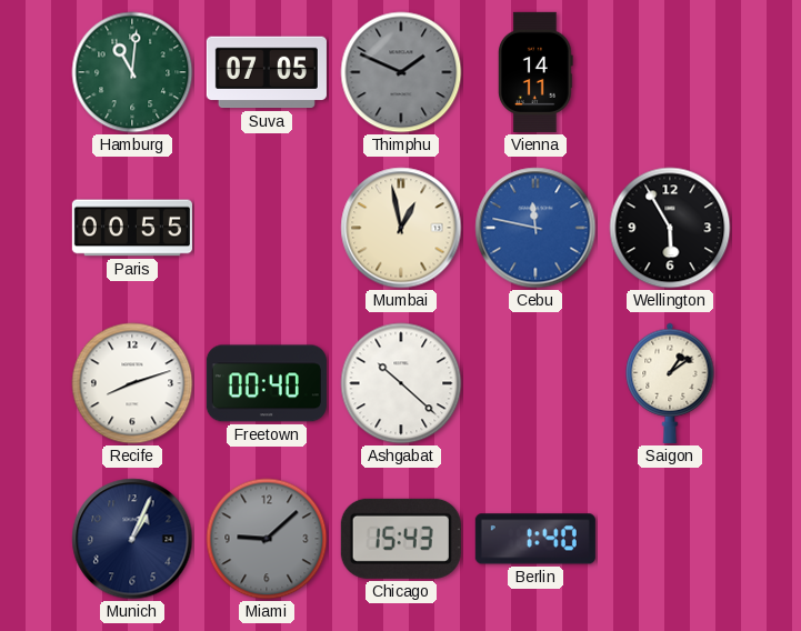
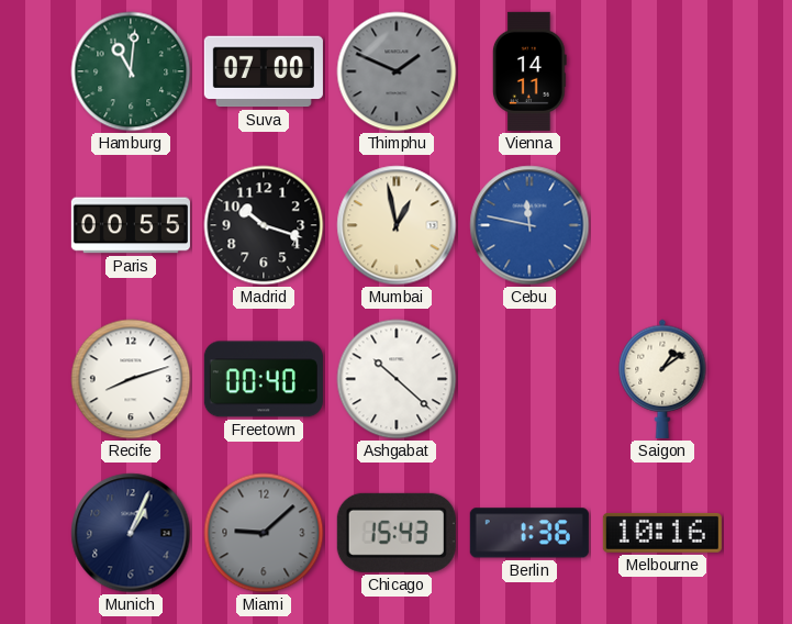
Suva: 07:05 -> 07:00
Madrid: none -> 10:18
Wellington: 5:55 -> none
Berlin: 1:40 -> 1:36
Melbourne: none -> 10:16
